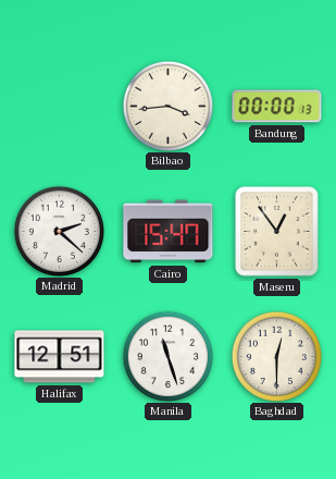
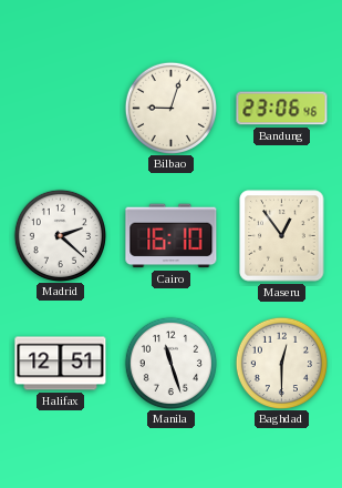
Bilbao: 3:44 -> 9:03
Bandung: 00:00 -> 23:06
Cairo: 15:47 -> 16:10
